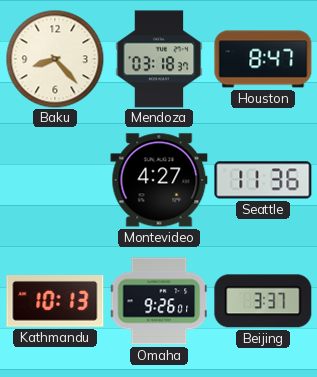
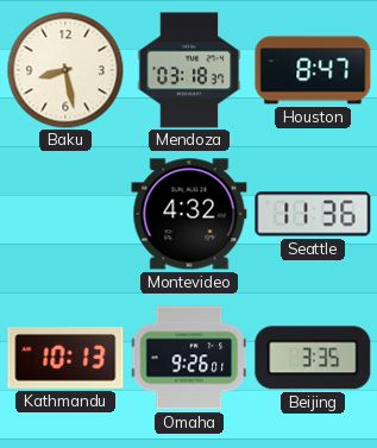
Baku: 8:23 -> 8:28
Montevideo: 4:27 -> 4:32
Beijing: 3:37 -> 3:35
